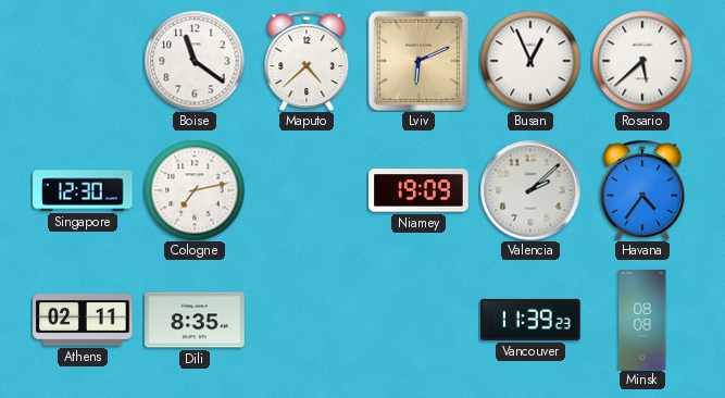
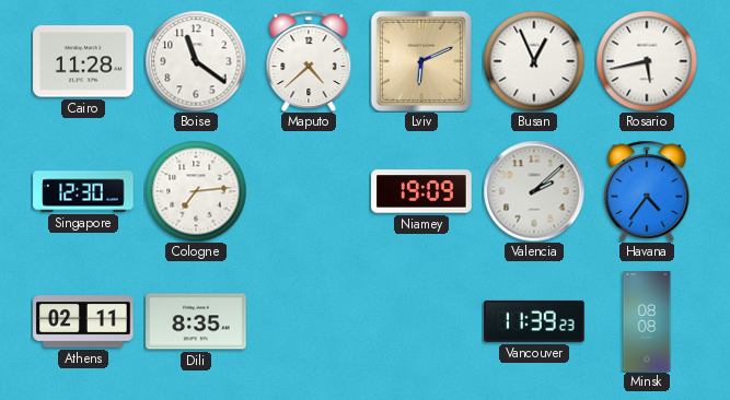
Cairo: none -> 11:28
Rosario: 5:38 -> 5:43
Cologne: 7:13 -> 7:14
